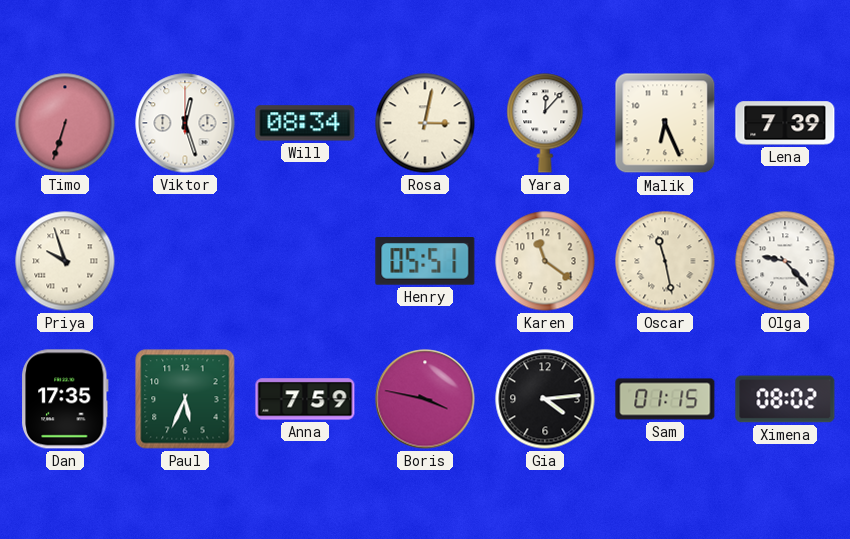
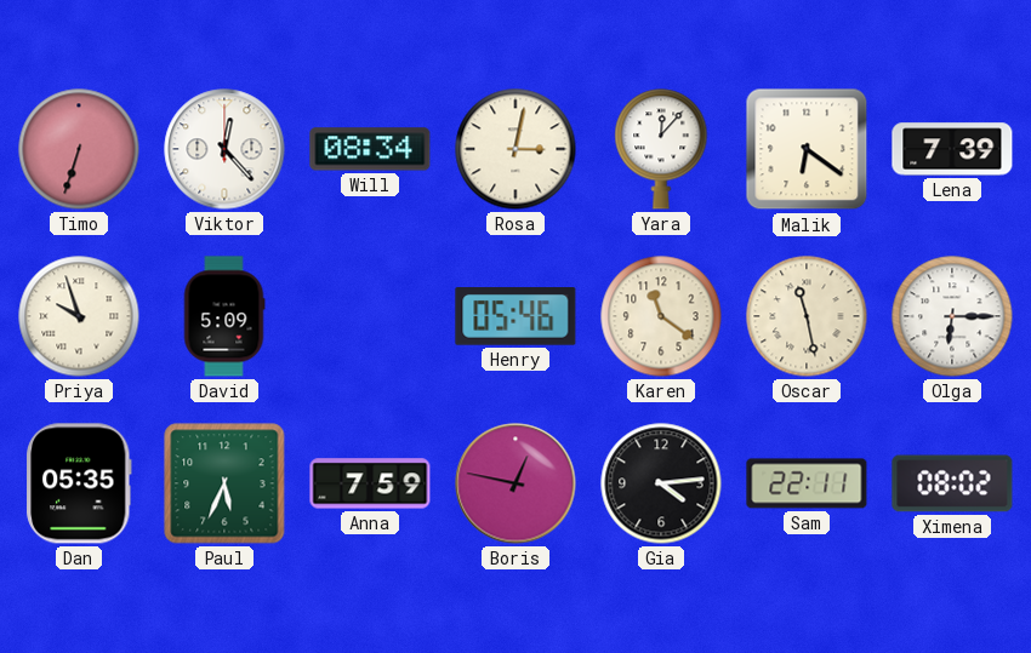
Viktor: 12:27 -> 12:23
Malik: 6:26 -> 6:21
David: none -> 5:09
Henry: 05:51 -> 05:46
Olga: 9:23 -> 6:15
Dan: 17:35 -> 05:35
Boris: 3:47 -> 12:47
Sam: 01:15 -> 22:11
